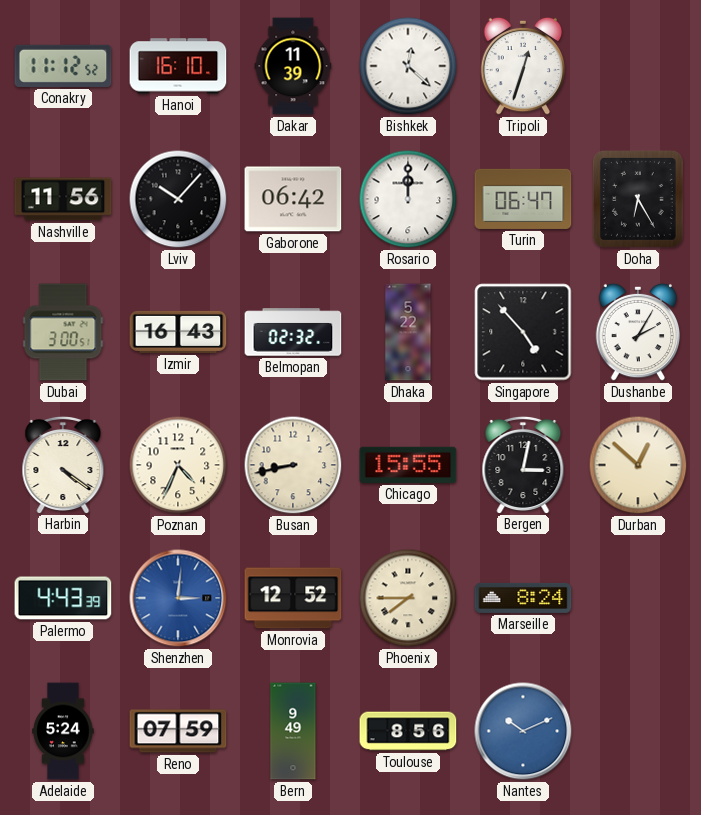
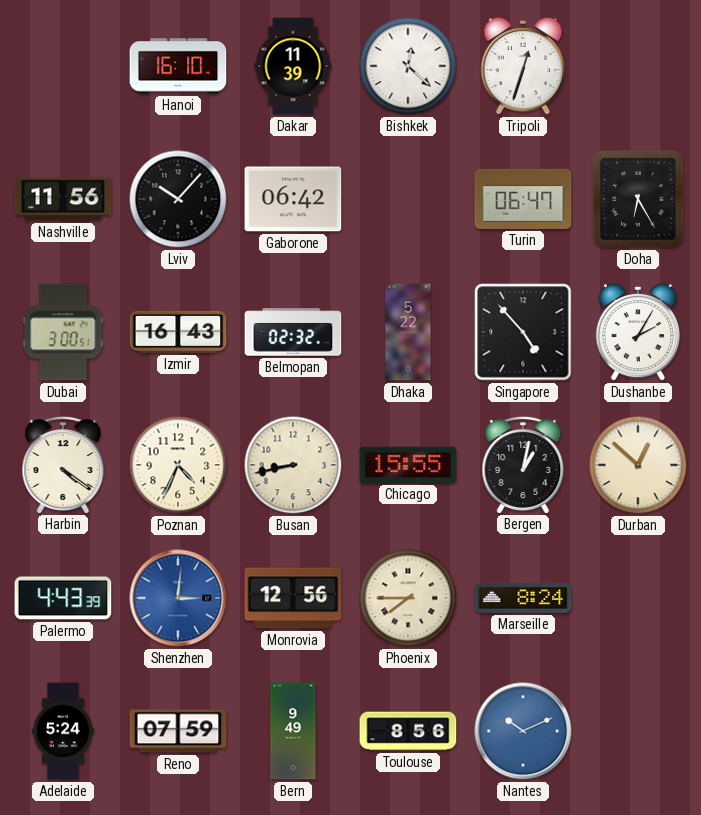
Conakry: 11:12 -> none
Rosario: 12:00 -> none
Bergen: 3:02 -> 1:02
Monrovia: 12:52 -> 12:56
